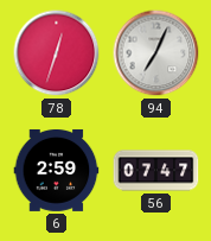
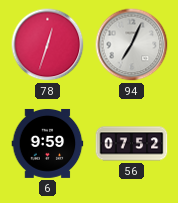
6: 2:59 -> 9:59
56: 07:47 -> 07:52
